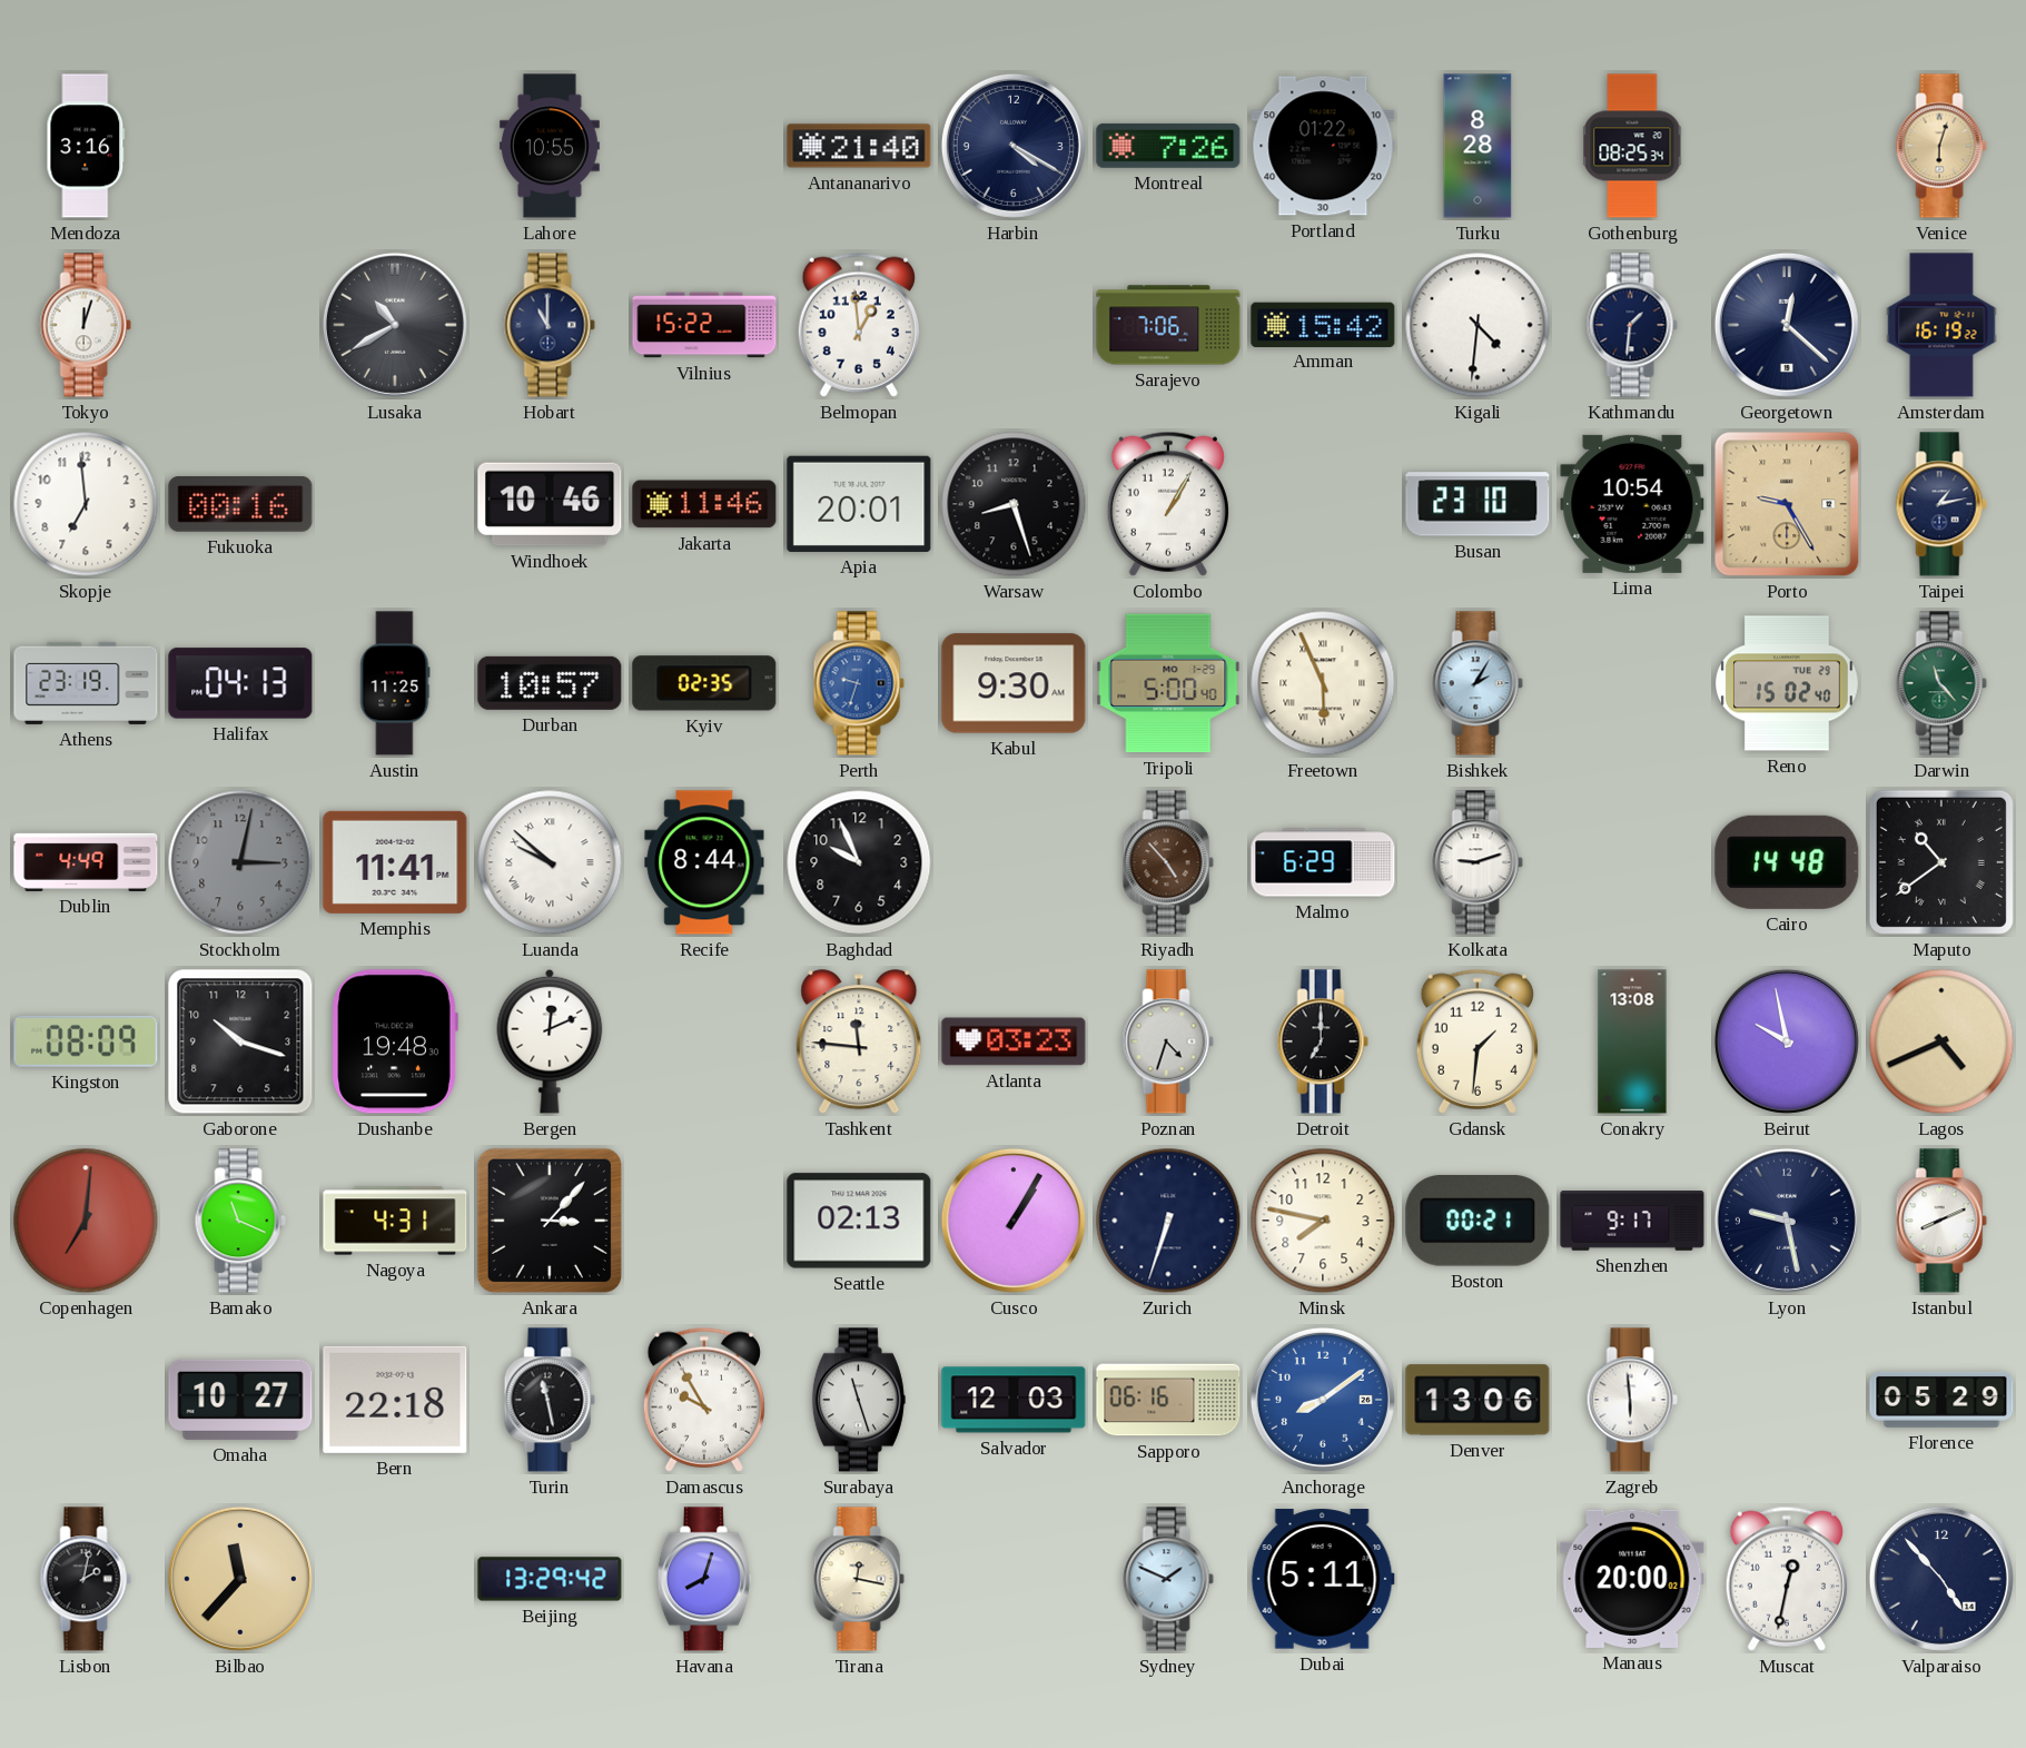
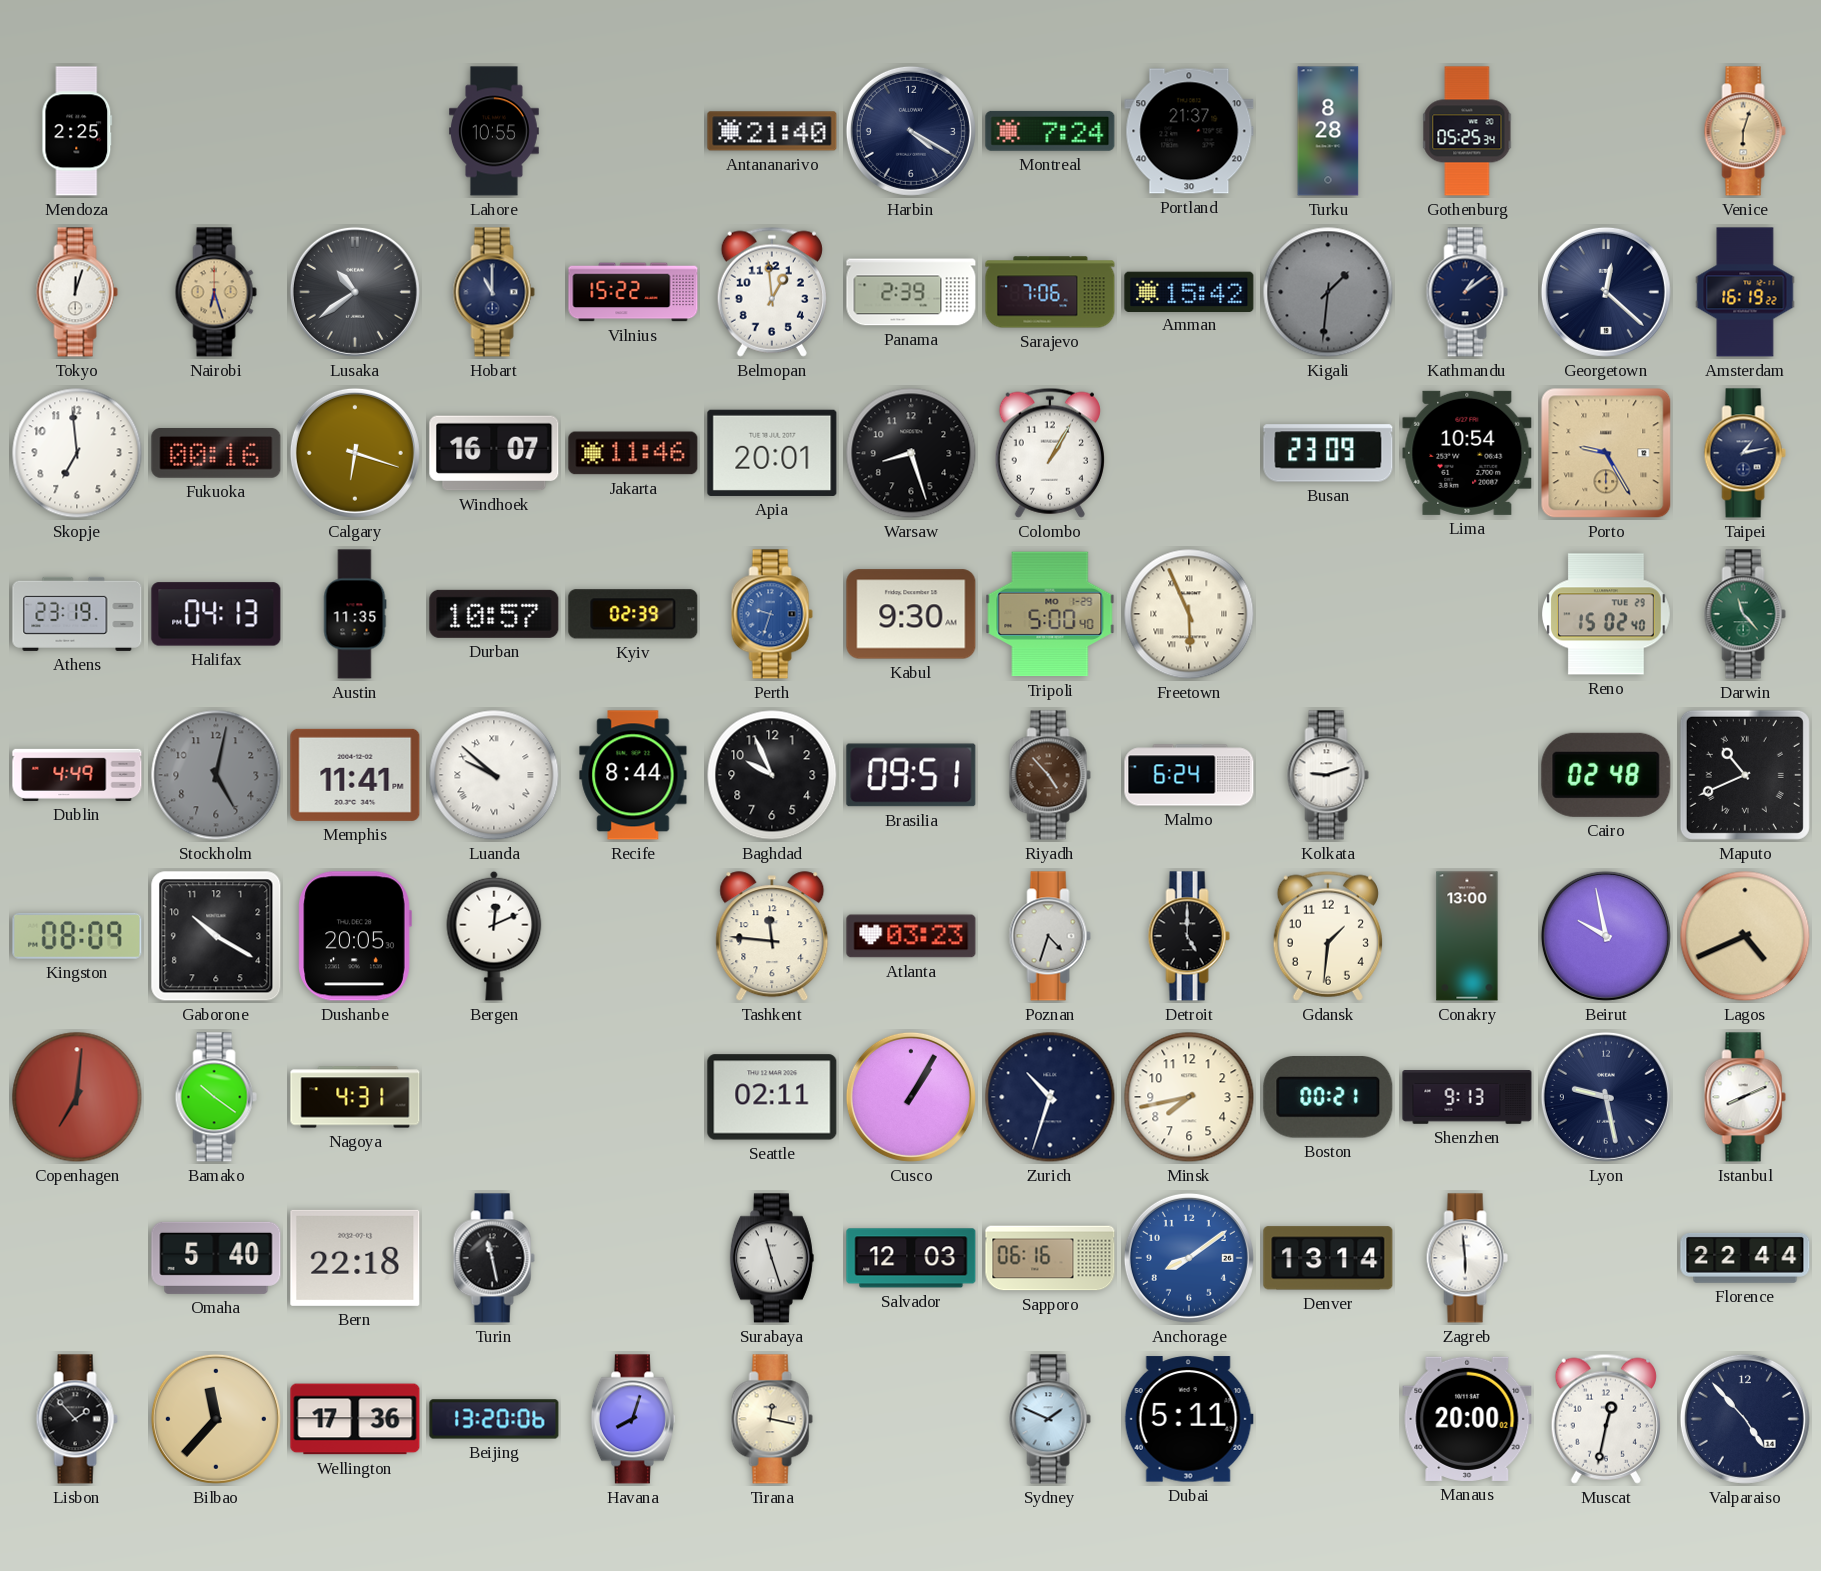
Mendoza: 3:16 -> 2:25
Montreal: 7:26 -> 7:24
Portland: 01:22 -> 21:37
Gothenburg: 08:25 -> 05:25
Nairobi: none -> 6:27
Lusaka: 10:40 -> 10:39
Panama: none -> 2:39
Kigali: 4:31 -> 1:31
Kigali dial: white -> grey
Kathmandu: 1:31 -> 1:09
Calgary: none -> 6:18
Windhoek: 10:46 -> 16:07
Busan: 23:10 -> 23:09
Austin: 11:25 -> 11:35
Kyiv: 02:35 -> 02:39
Bishkek: 2:05 -> none
Stockholm: 3:02 -> 5:02
Brasilia: none -> 09:51
Malmo: 6:29 -> 6:24
Cairo: 14:48 -> 02:48
Maputo: 10:39 -> 10:41
Gaborone: 10:18 -> 10:20
Dushanbe: 19:48 -> 20:05
Detroit: 7:00 -> 5:00
Conakry: 13:08 -> 13:00
Bamako: 11:19 -> 10:21
Ankara: 3:07 -> none
Seattle: 02:13 -> 02:11
Zurich: 6:33 -> 10:33
Minsk: 7:47 -> 7:43
Shenzhen: 9:17 -> 9:13
Omaha: 10:27 -> 5:40
Damascus: 9:55 -> none
Denver: 13:06 -> 13:14
Florence: 05:29 -> 22:44
Lisbon: 2:02 -> 1:53
Wellington: none -> 17:36
Beijing: 13:29 -> 13:20
